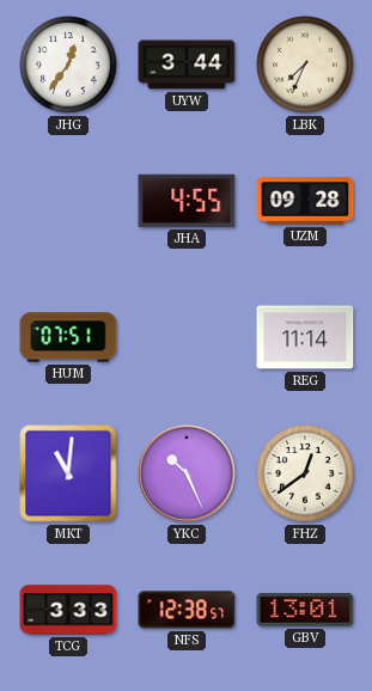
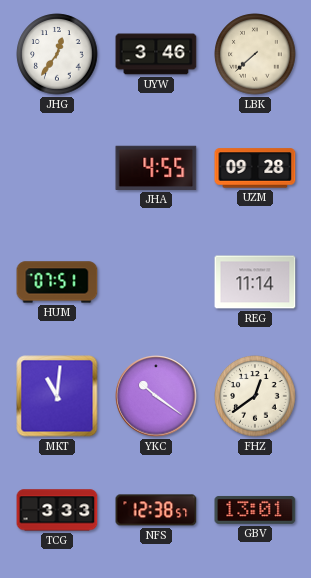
UYW: 3:44 -> 3:46
LBK: 7:34 -> 7:38
YKC: 10:26 -> 10:21
